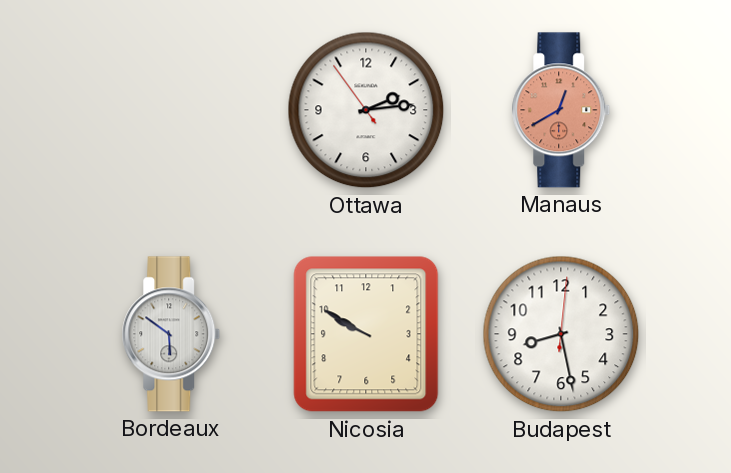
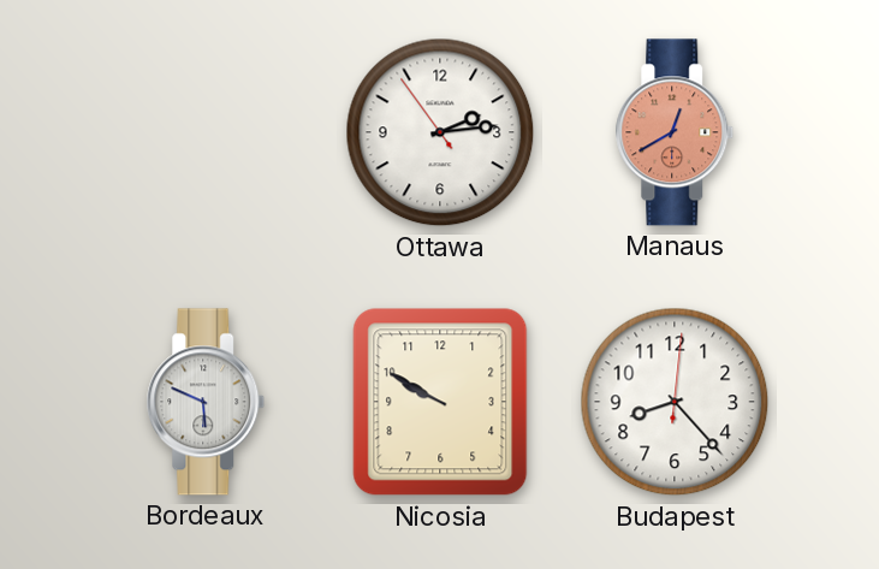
Bordeaux: 5:51 -> 5:49
Budapest: 8:28 -> 8:23
